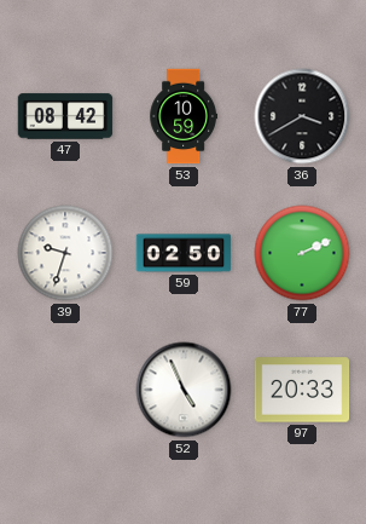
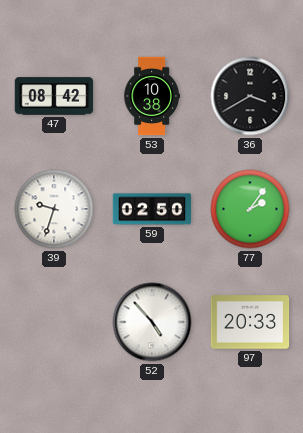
53: 10:59 -> 10:38
77: 2:11 -> 2:06
52: 4:56 -> 4:53
